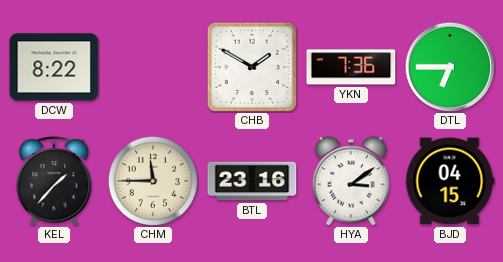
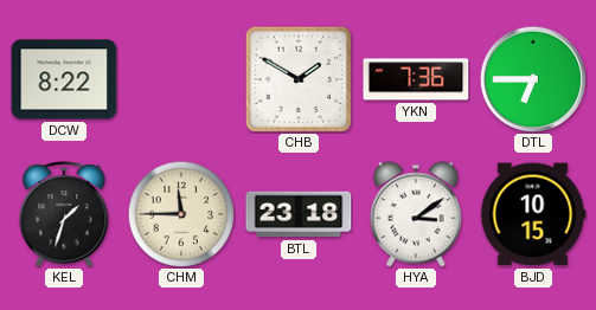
KEL: 1:37 -> 1:33
BTL: 23:16 -> 23:18
BJD: 04:15 -> 10:15
